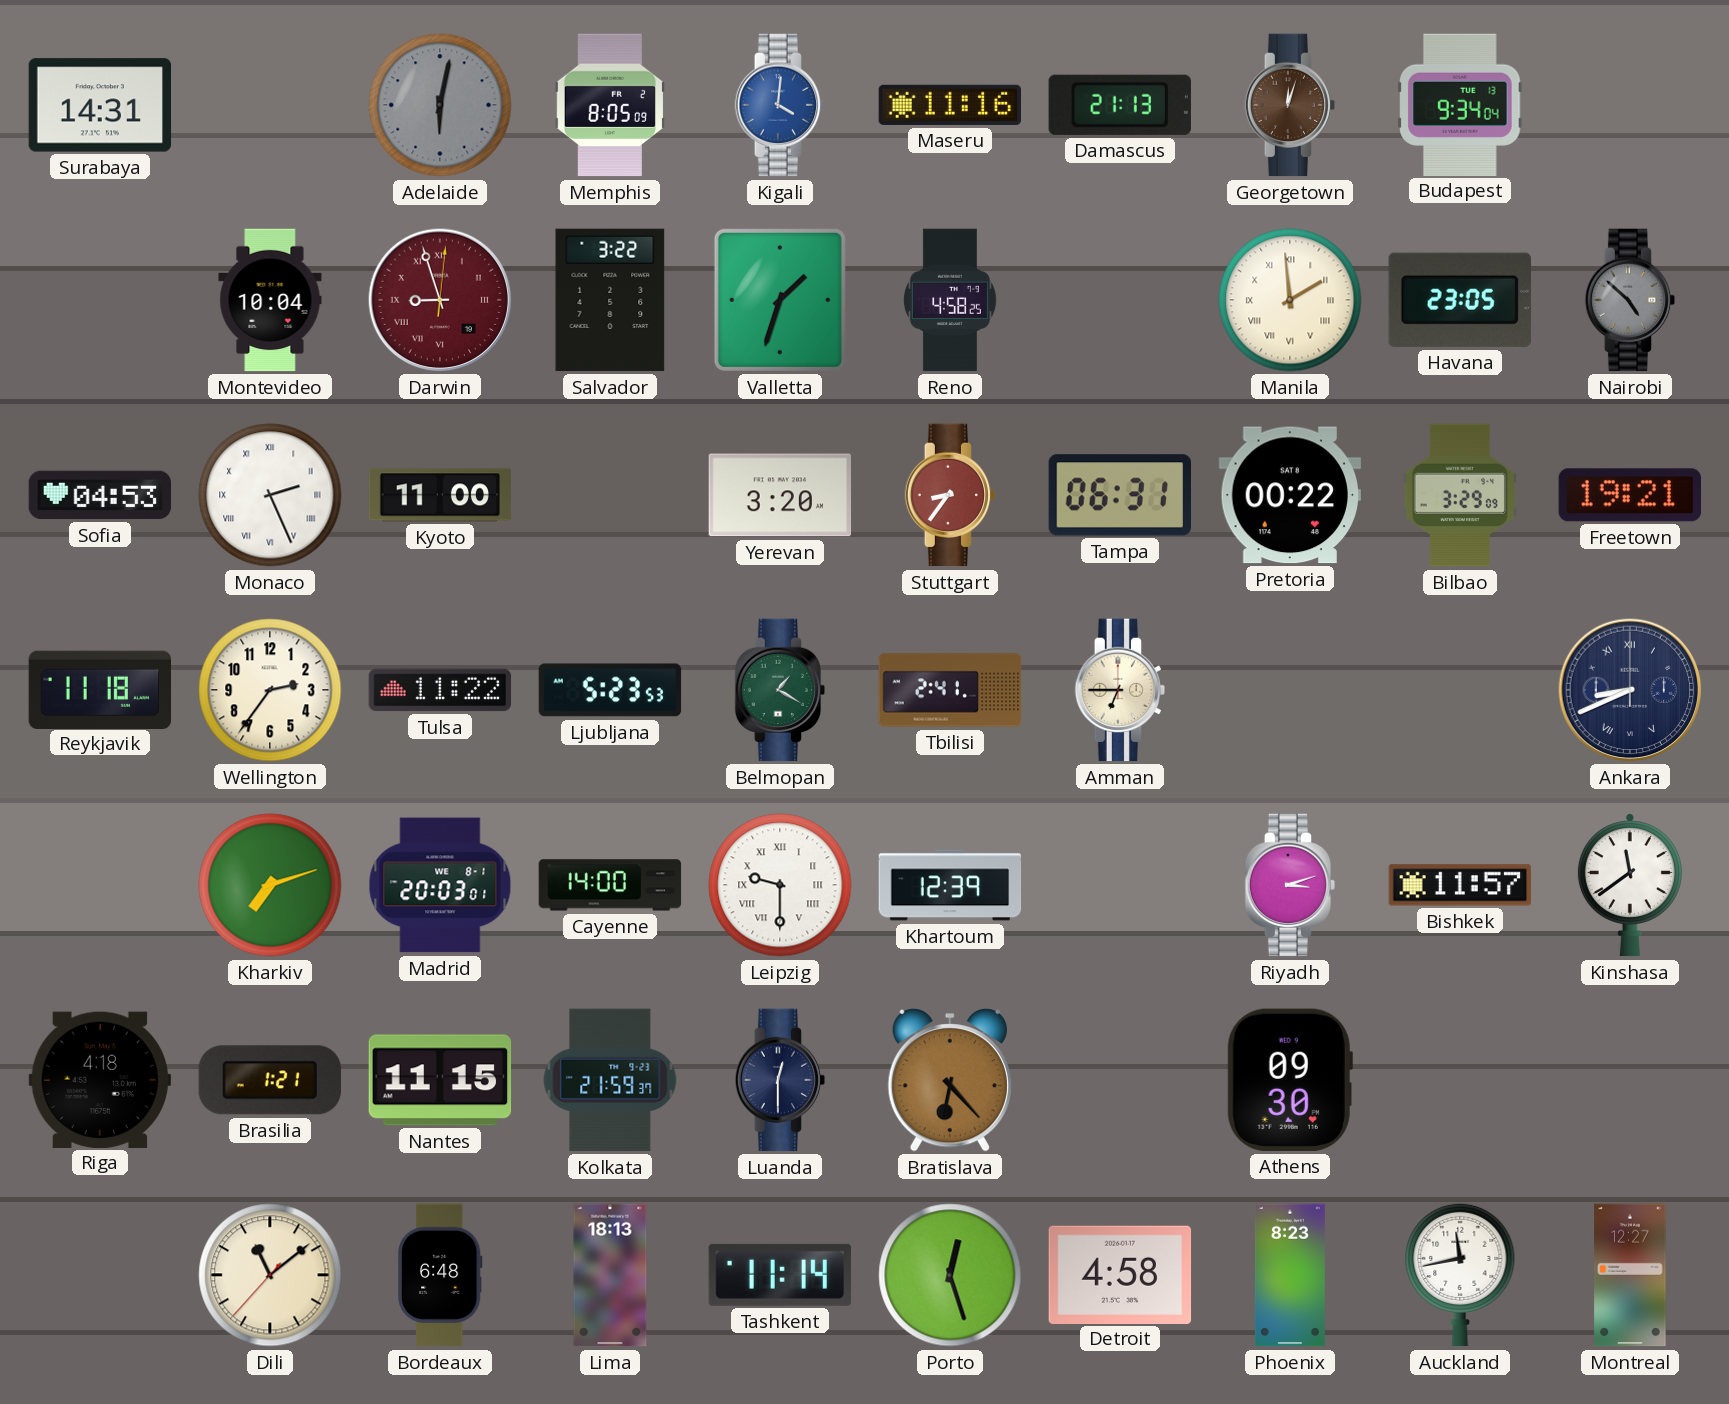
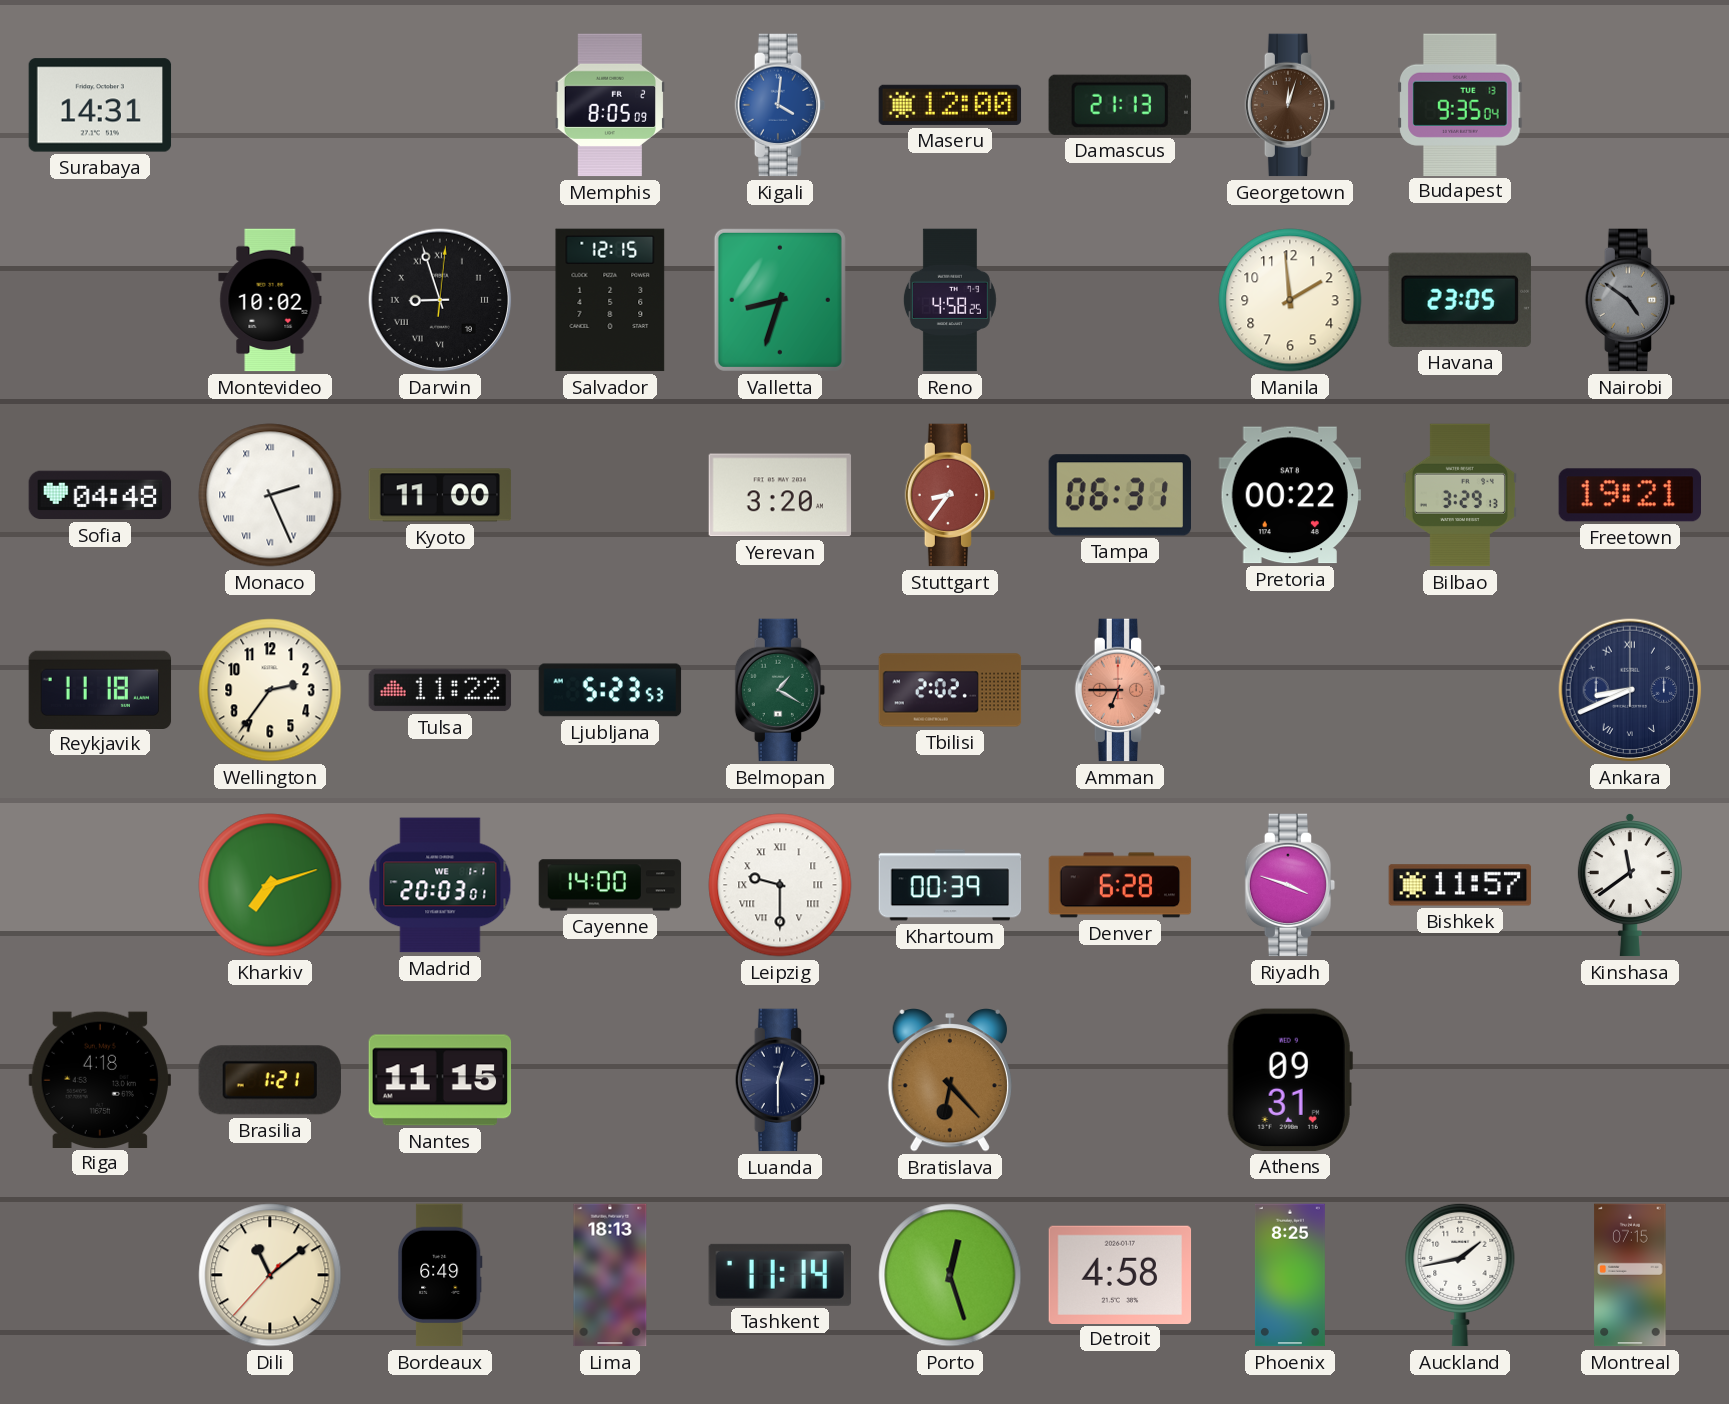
Adelaide: 6:02 -> none
Maseru: 11:16 -> 12:00
Budapest: 9:34 -> 9:35
Montevideo: 10:04 -> 10:02
Darwin dial: burgundy -> black
Salvador: 3:22 -> 12:15
Valletta: 1:33 -> 8:33
Manila numerals: Roman -> Arabic
Nairobi: 4:52 -> 4:51
Sofia: 04:53 -> 04:48
Bilbao: 3:29:09 -> 3:29:13
Tbilisi: 2:41 -> 2:02
Amman dial: cream -> salmon
Madrid date: WE 8-1 -> WE 1-1
Khartoum: 12:39 -> 00:39
Denver: none -> 6:28
Riyadh: 3:12 -> 3:48
Kolkata: 21:59 -> none
Athens: 09:30 -> 09:31
Bordeaux: 6:48 -> 6:49
Phoenix: 8:23 -> 8:25
Auckland: 11:43 -> 1:43
Montreal: 12:27 -> 07:15
